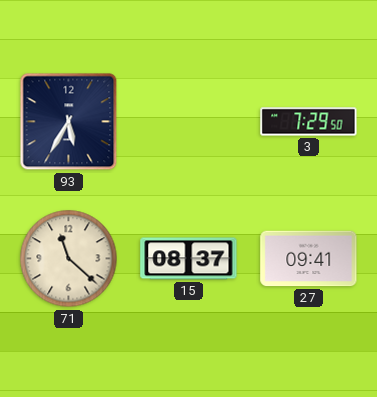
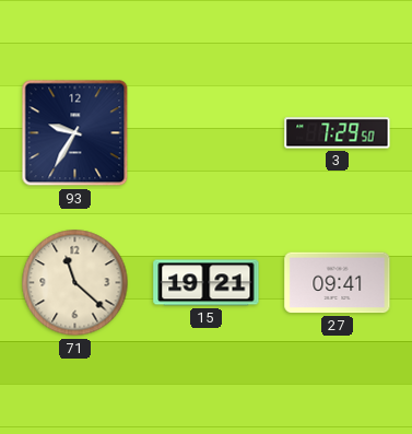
93: 5:35 -> 9:35
15: 08:37 -> 19:21
